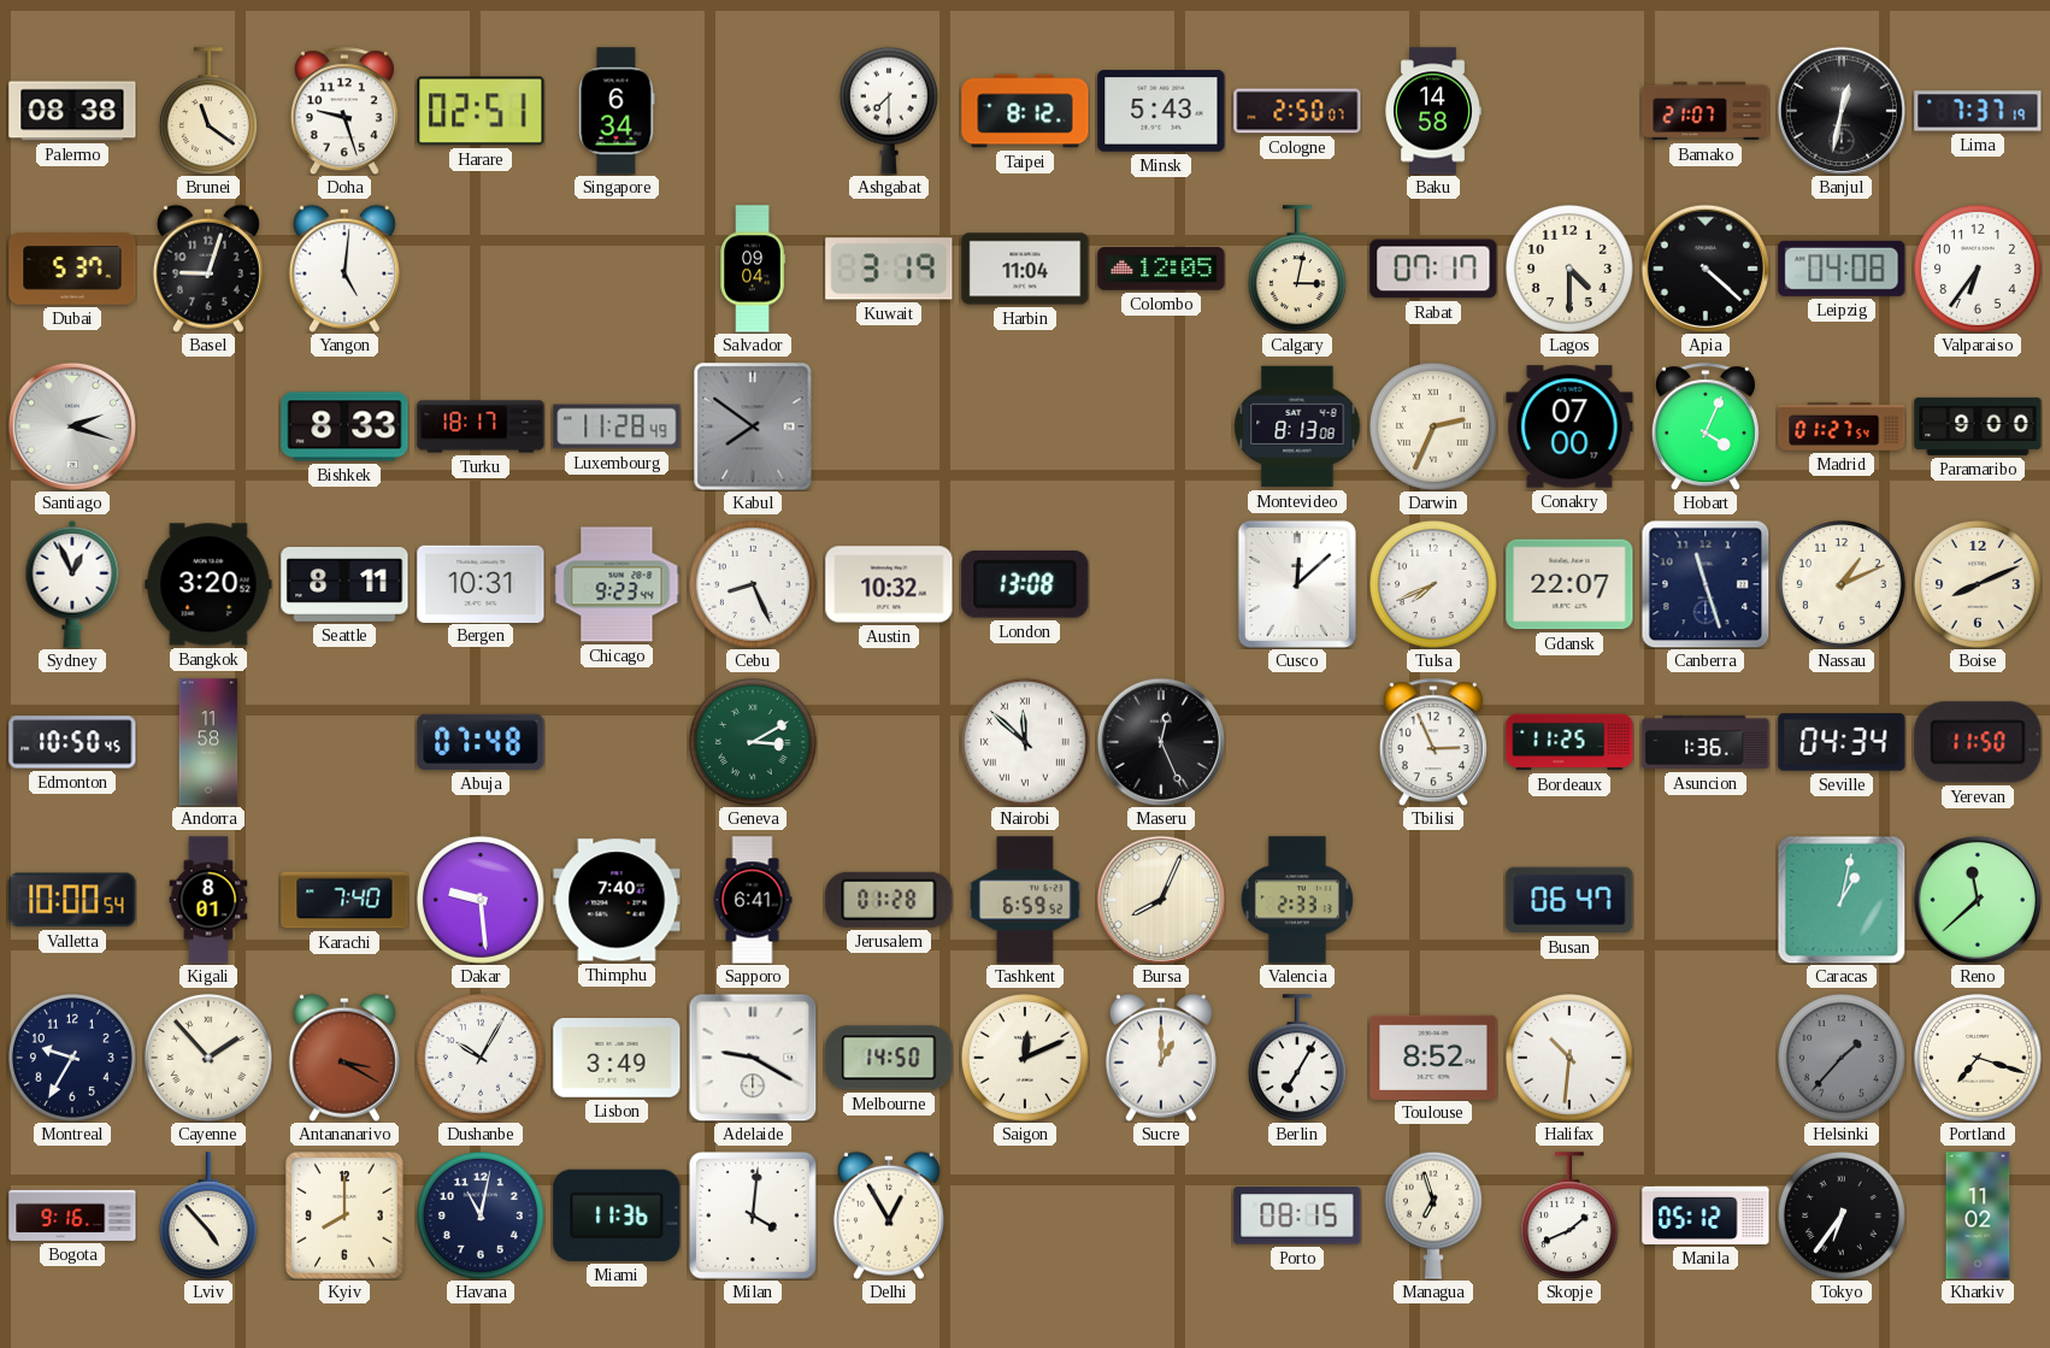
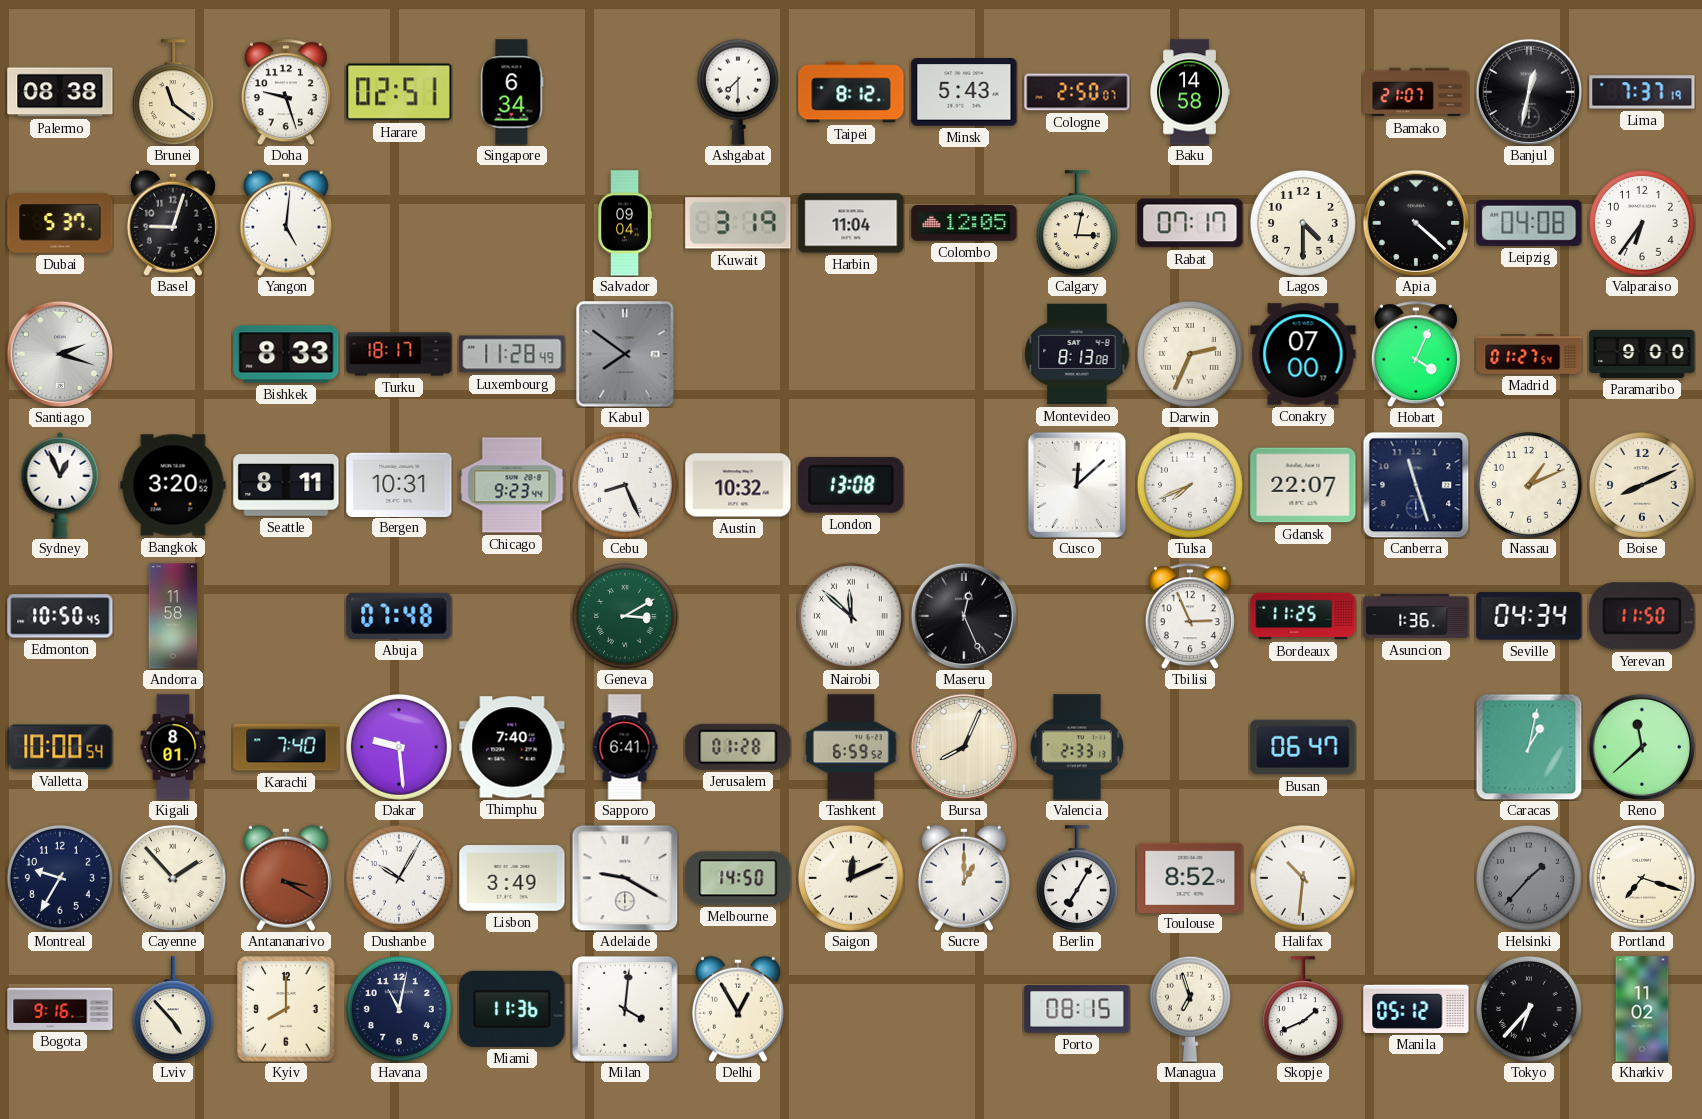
Tokyo: 6:36 -> 6:37
